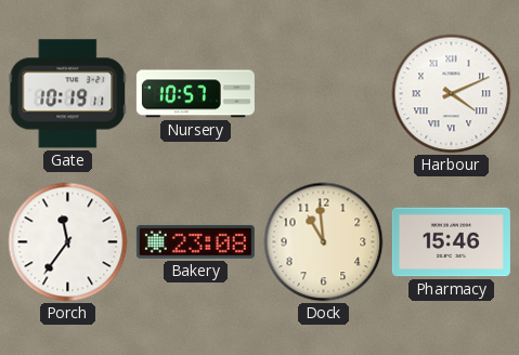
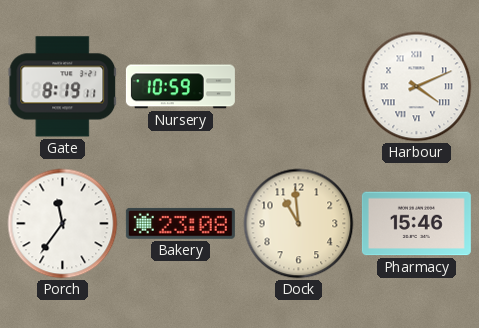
Gate: 10:19 -> 8:19
Nursery: 10:57 -> 10:59
